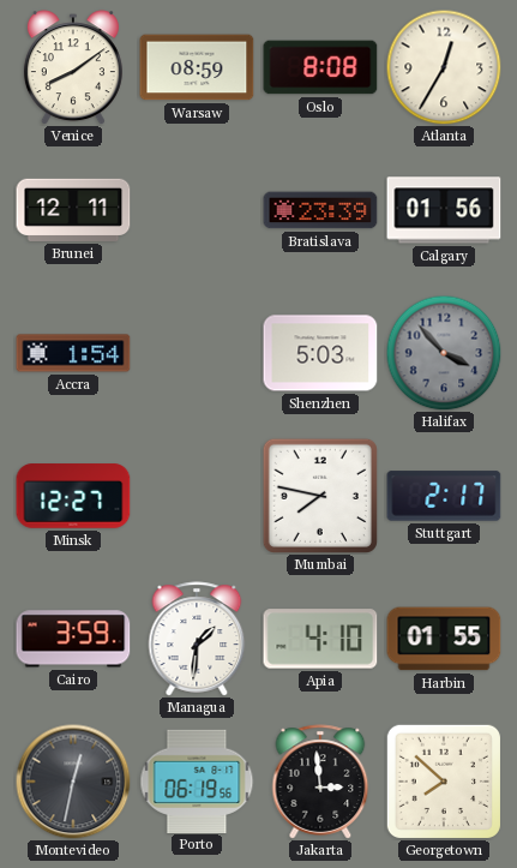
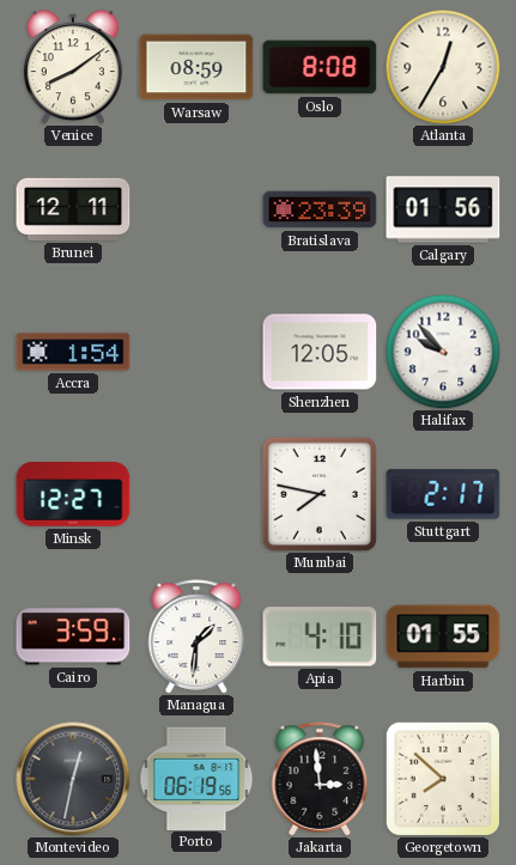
Shenzhen: 5:03 -> 12:05
Halifax: 3:53 -> 9:53
Halifax dial: grey -> white
